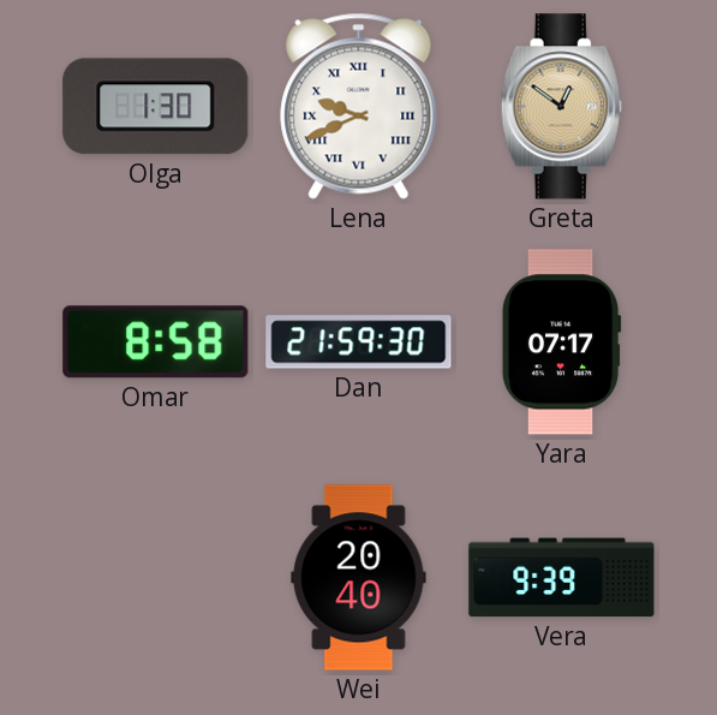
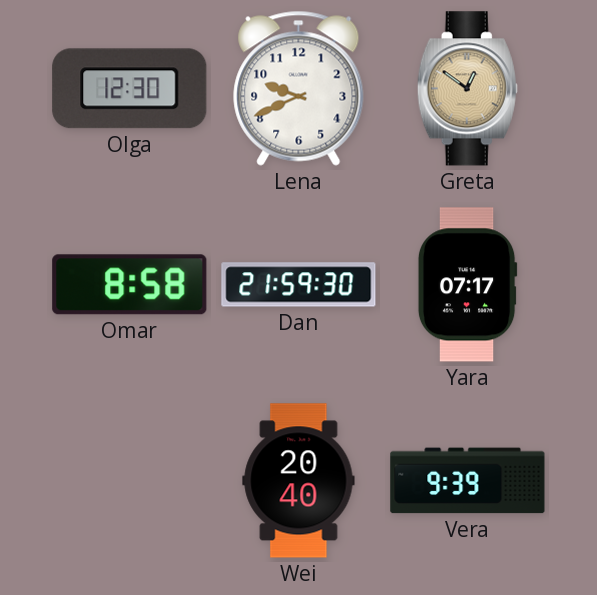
Olga: 1:30 -> 12:30
Lena numerals: Roman -> Arabic
